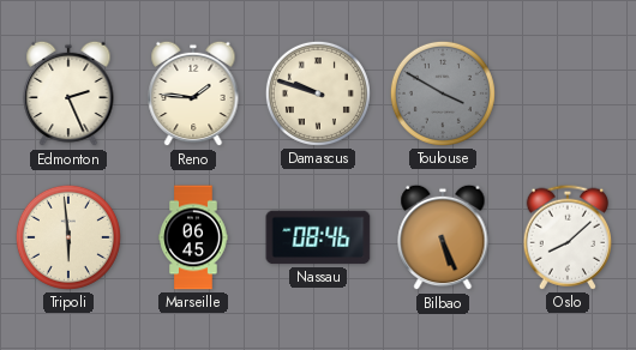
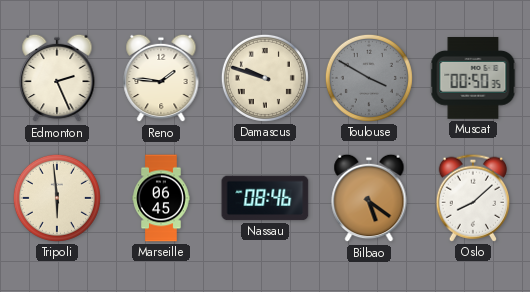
Muscat: none -> 00:50
Bilbao: 5:26 -> 5:21
